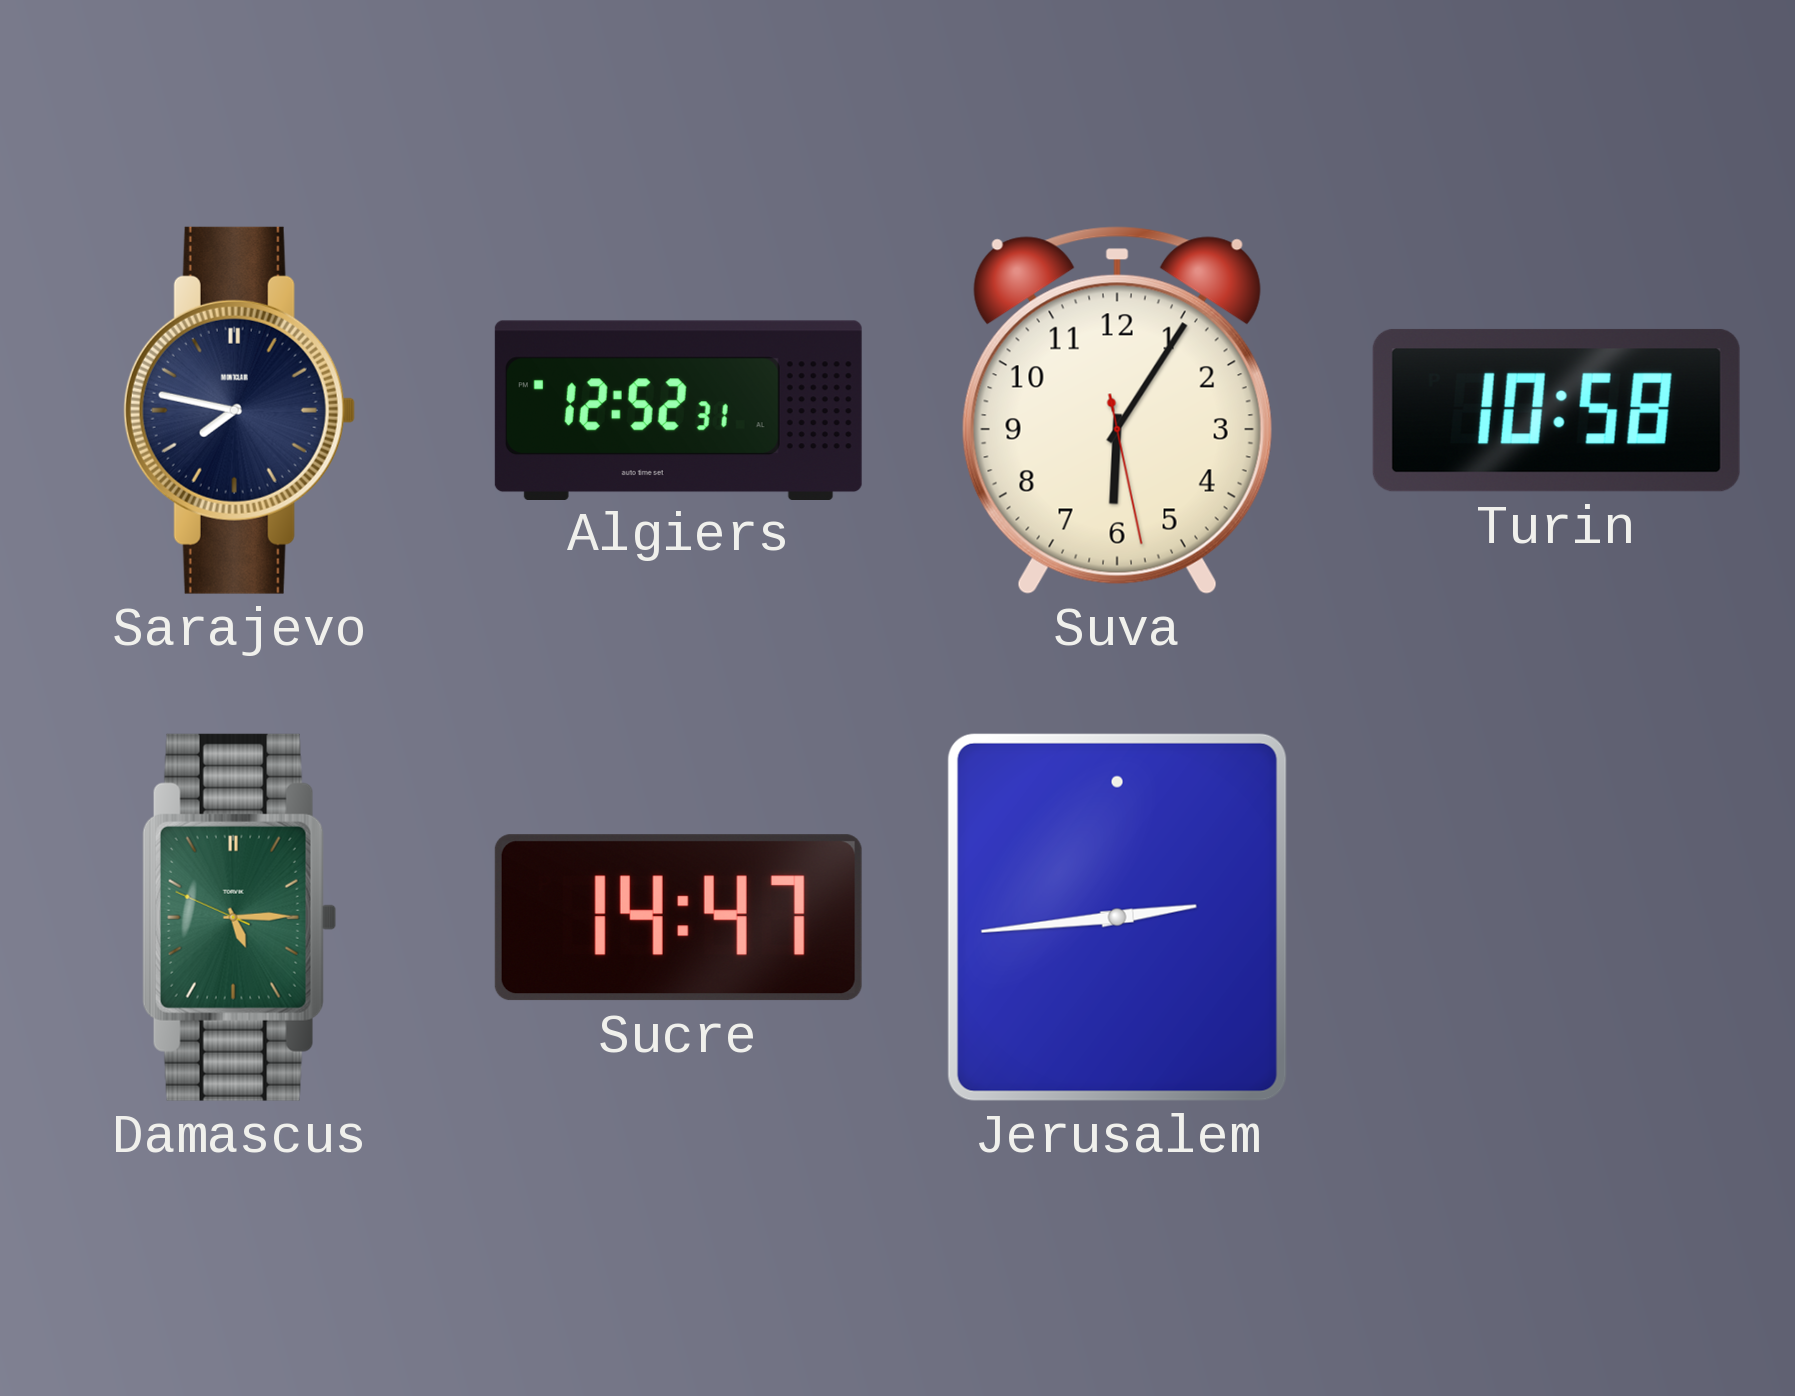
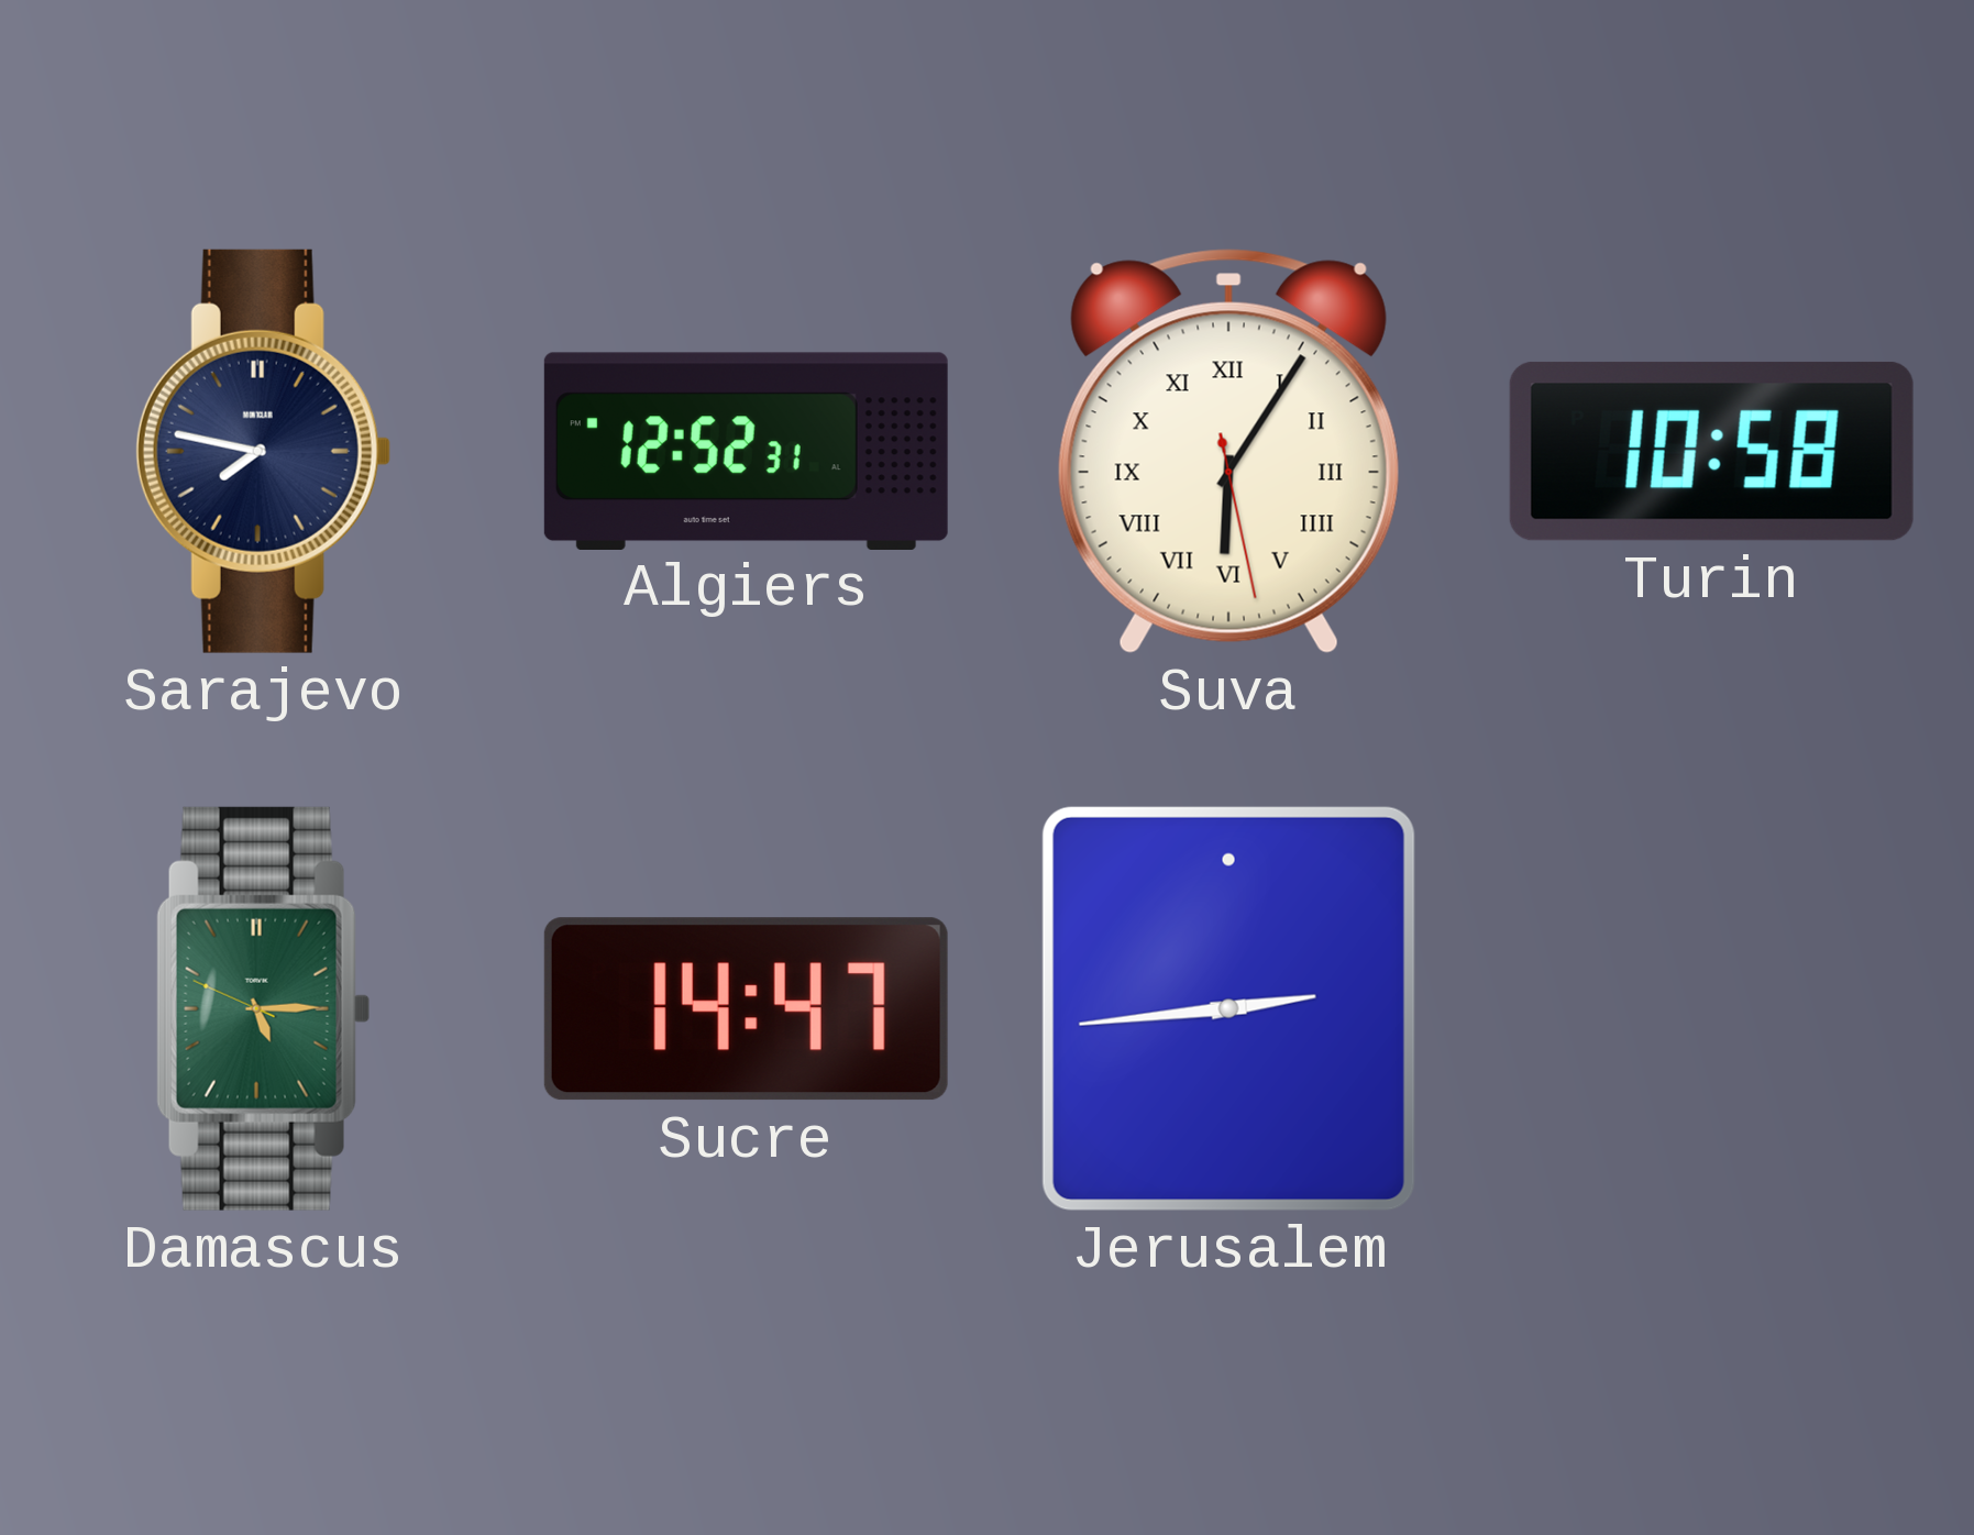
Suva numerals: Arabic -> Roman
